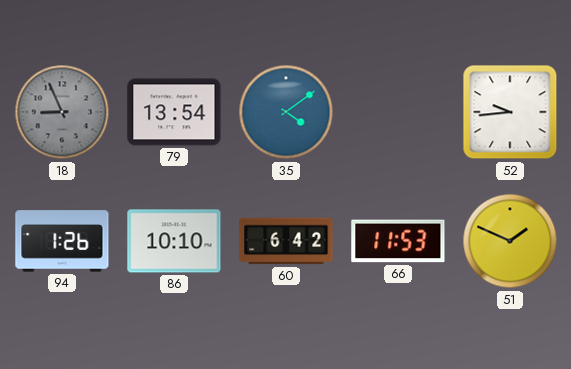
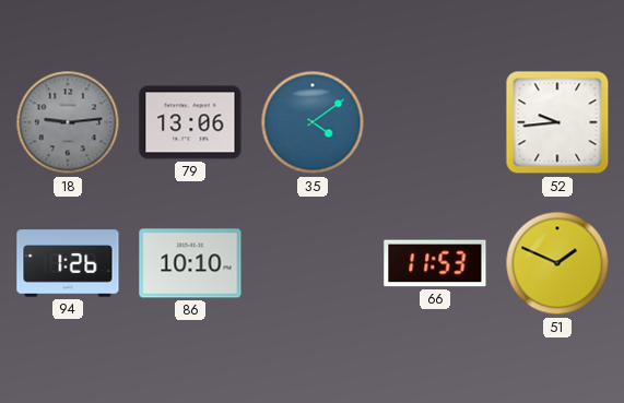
18: 8:56 -> 9:14
79: 13:54 -> 13:06
60: 6:42 -> none
